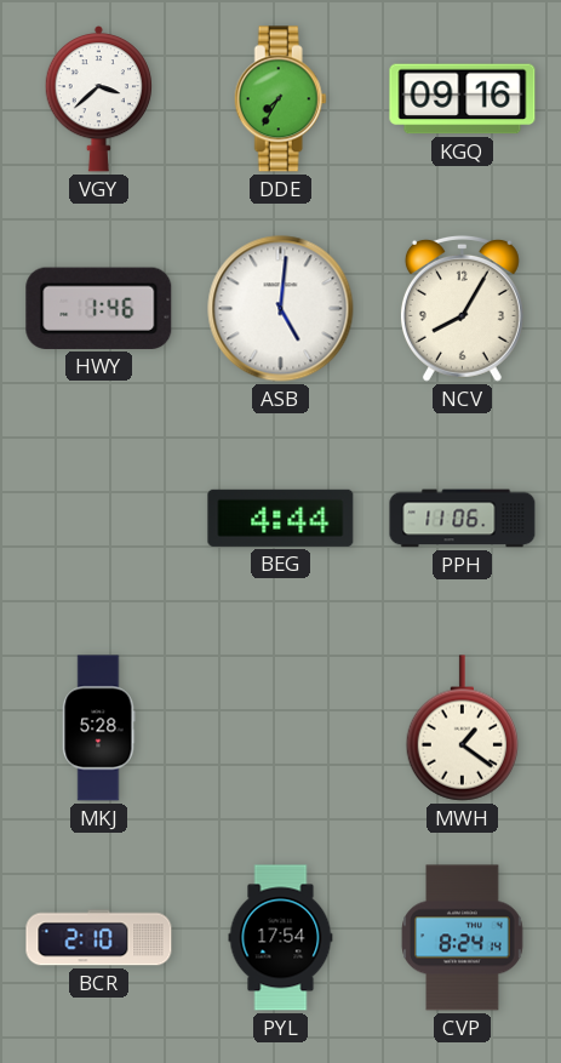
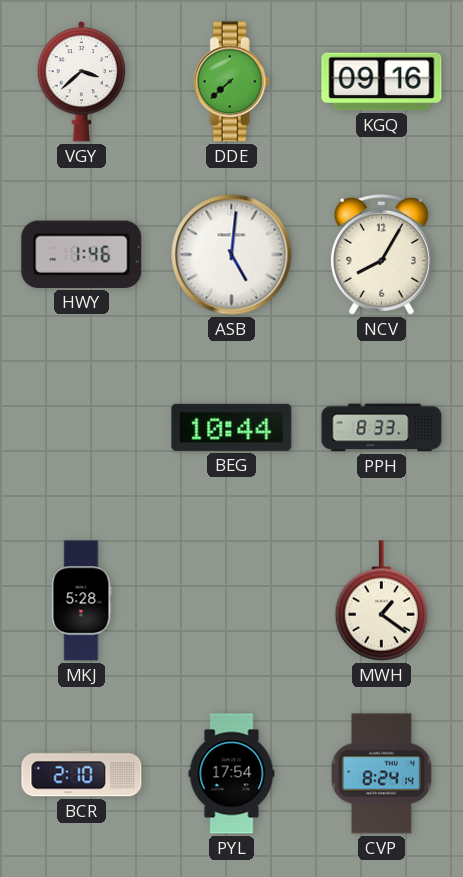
DDE: 7:35 -> 7:38
BEG: 4:44 -> 10:44
PPH: 11:06 -> 8:33
